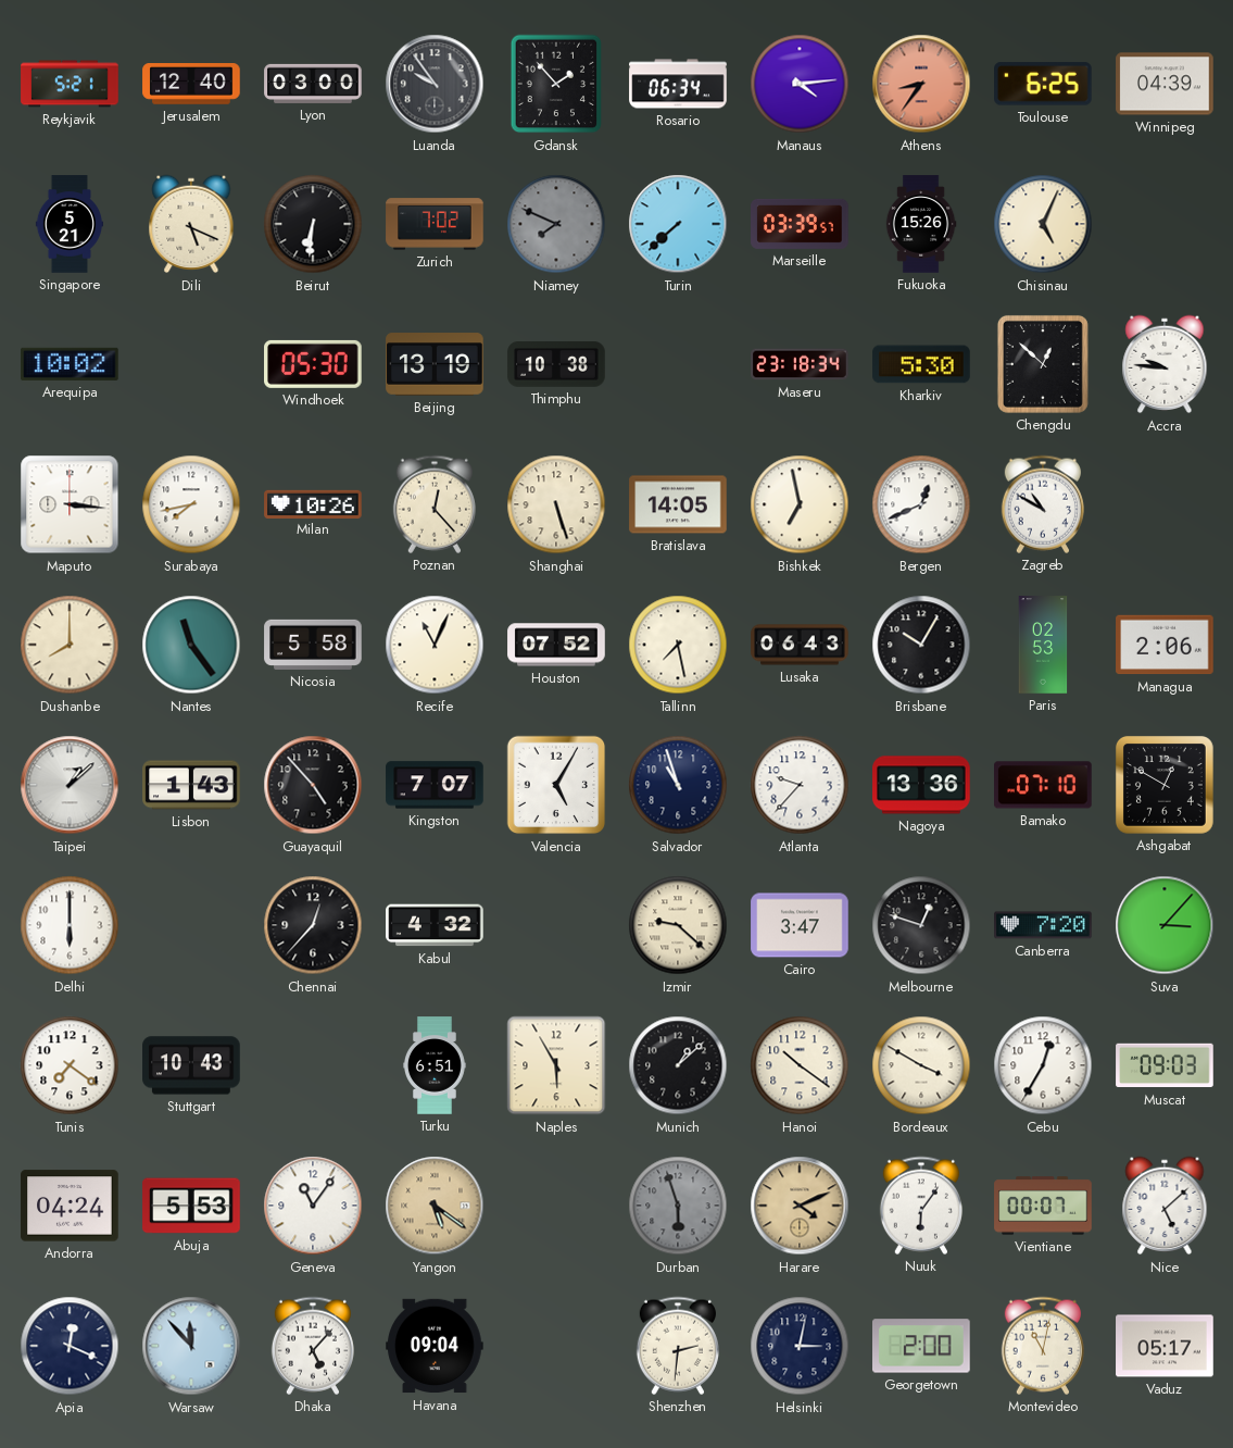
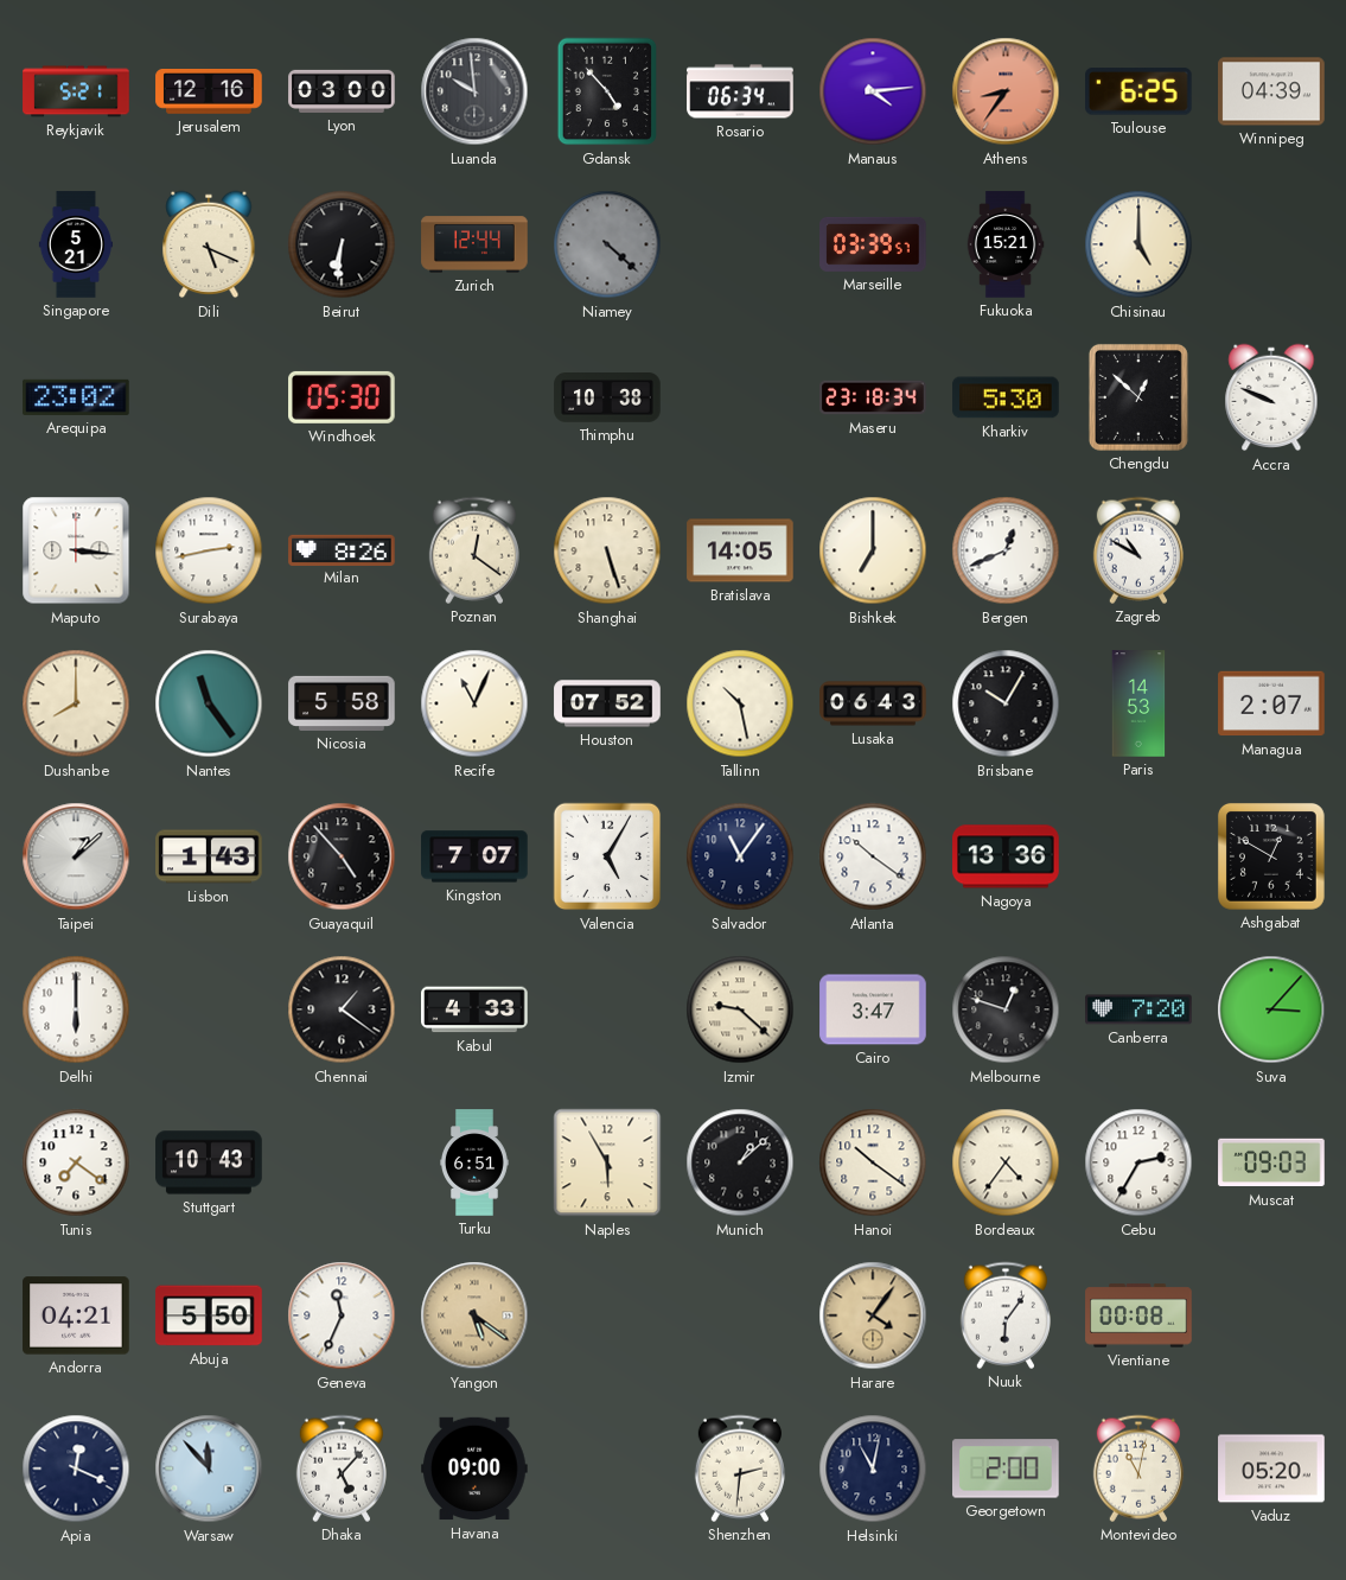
Jerusalem: 12:40 -> 12:16
Luanda: 9:54 -> 9:59
Gdansk: 1:53 -> 4:53
Zurich: 7:02 -> 12:44
Niamey: 7:49 -> 4:22
Turin: 7:38 -> none
Fukuoka: 15:26 -> 15:21
Chisinau: 5:04 -> 5:00
Arequipa: 10:02 -> 23:02
Beijing: 13:19 -> none
Accra: 9:46 -> 9:49
Surabaya: 7:43 -> 2:43
Milan: 10:26 -> 8:26
Poznan: 12:23 -> 12:21
Bishkek: 6:58 -> 7:00
Tallinn: 7:28 -> 10:28
Paris: 02:53 -> 14:53
Managua: 2:06 -> 2:07
Salvador: 10:57 -> 11:06
Atlanta: 9:37 -> 10:21
Bamako: 07:10 -> none
Chennai: 12:37 -> 1:21
Kabul: 4:32 -> 4:33
Bordeaux: 3:50 -> 4:36
Cebu: 12:35 -> 2:35
Andorra: 04:24 -> 04:21
Abuja: 5:53 -> 5:50
Geneva: 11:06 -> 11:34
Durban: 5:57 -> none
Harare: 4:11 -> 4:06
Vientiane: 00:07 -> 00:08
Nice: 5:08 -> none
Havana: 09:04 -> 09:00
Helsinki: 3:02 -> 11:02
Vaduz: 05:17 -> 05:20
